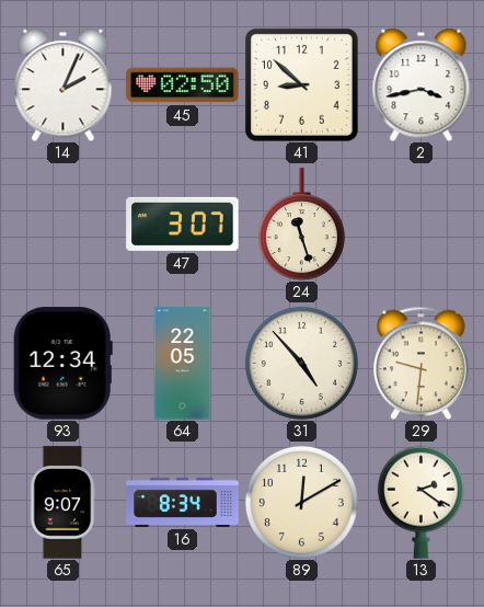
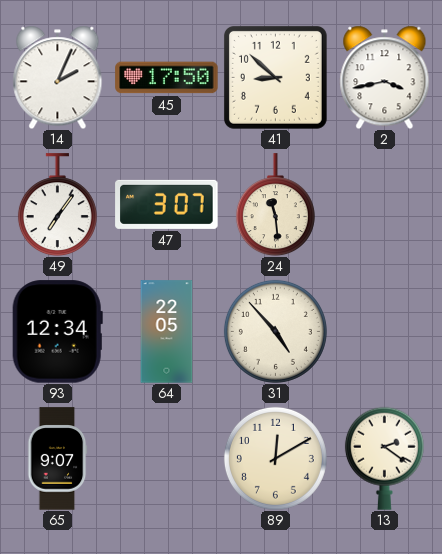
45: 02:50 -> 17:50
49: none -> 7:06
24: 11:27 -> 11:29
29: 9:31 -> none
16: 8:34 -> none
